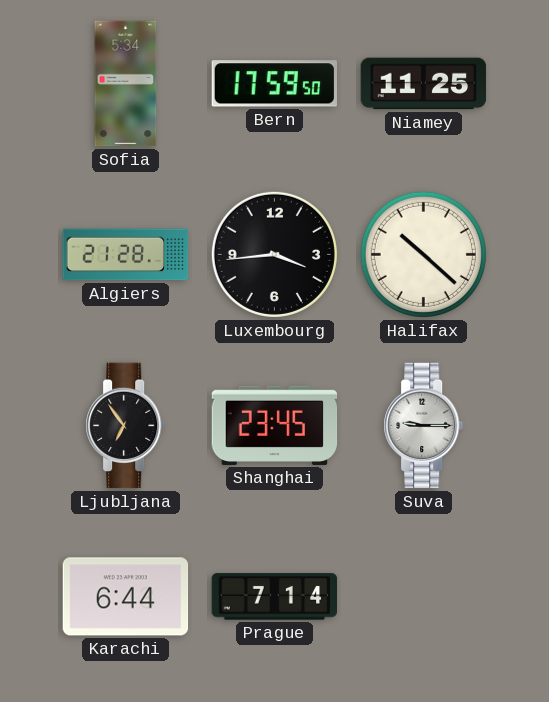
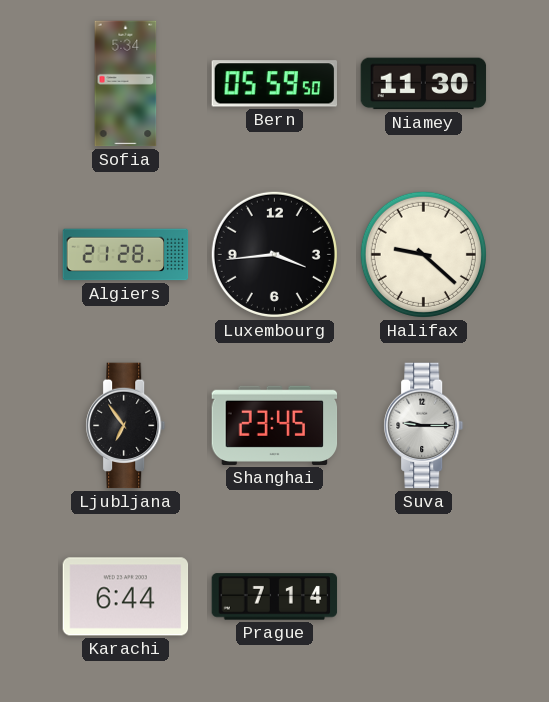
Bern: 17:59 -> 05:59
Niamey: 11:25 -> 11:30
Halifax: 10:22 -> 9:22
